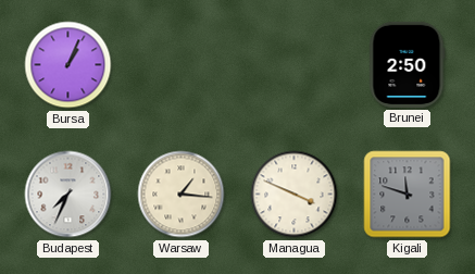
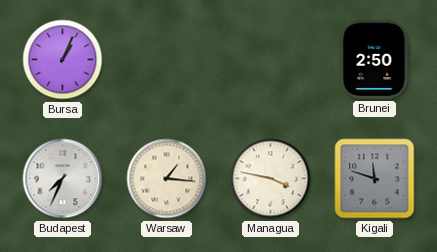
Managua: 3:49 -> 3:47
